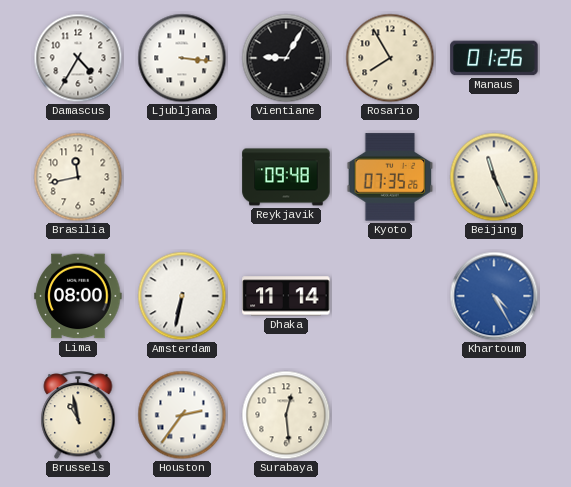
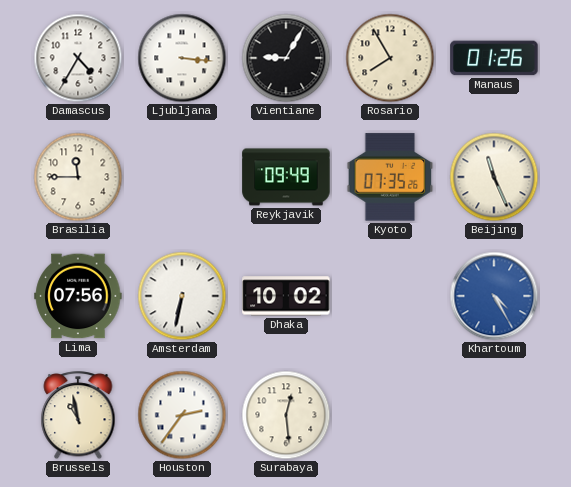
Brasilia: 11:43 -> 11:45
Reykjavik: 09:48 -> 09:49
Lima: 08:00 -> 07:56
Dhaka: 11:14 -> 10:02
